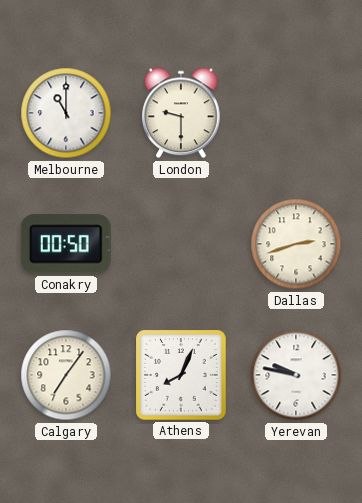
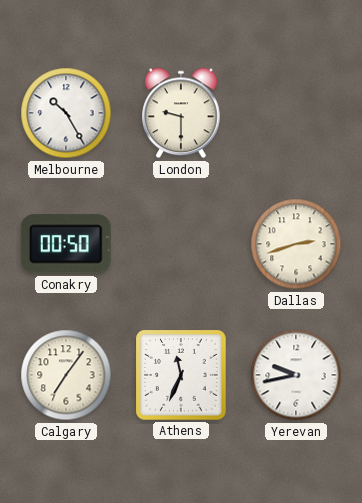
Melbourne: 11:00 -> 10:25
Athens: 8:04 -> 11:34
Yerevan: 9:47 -> 9:43
